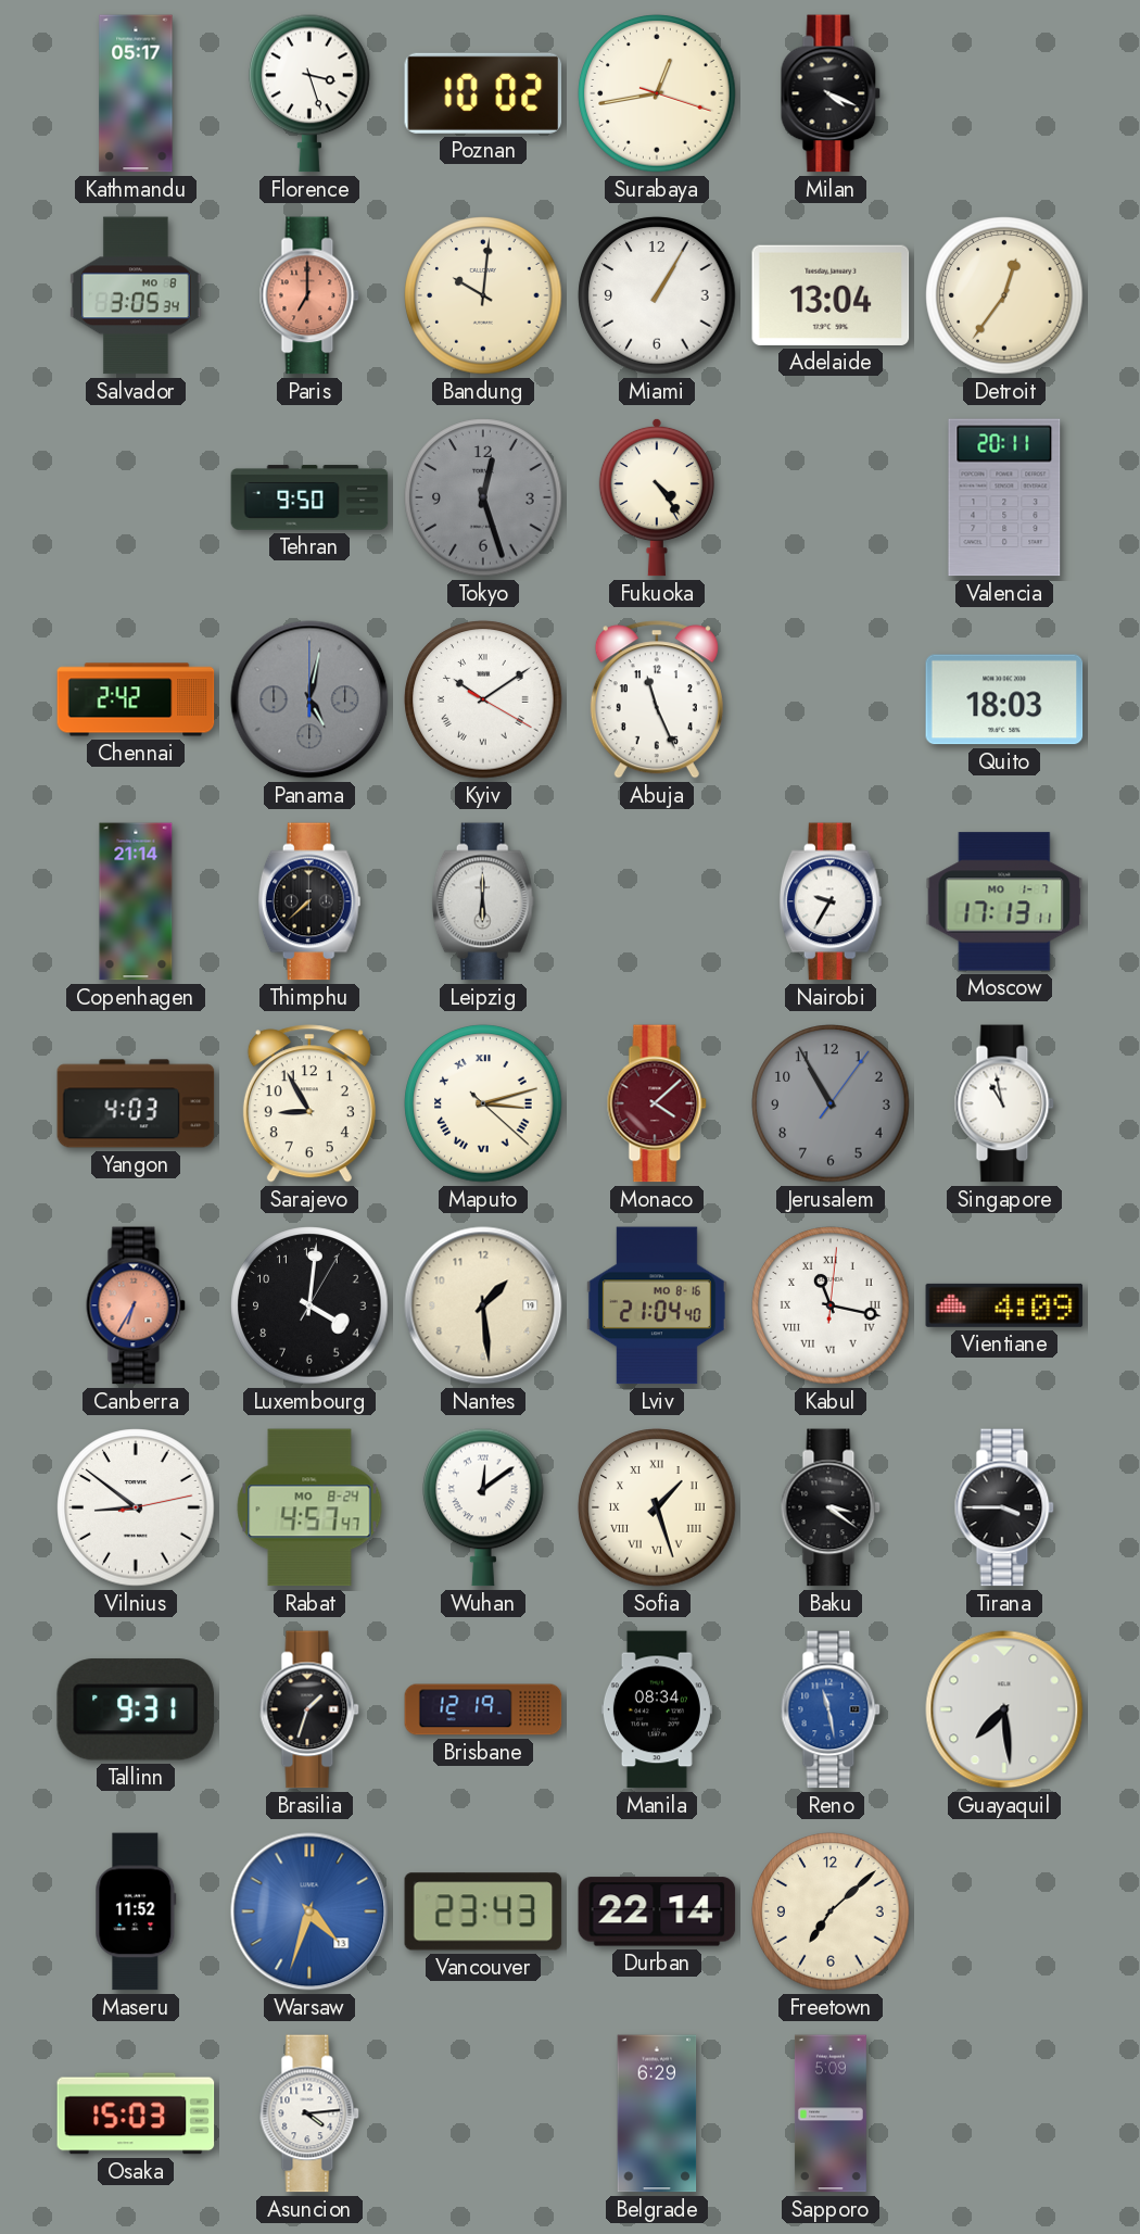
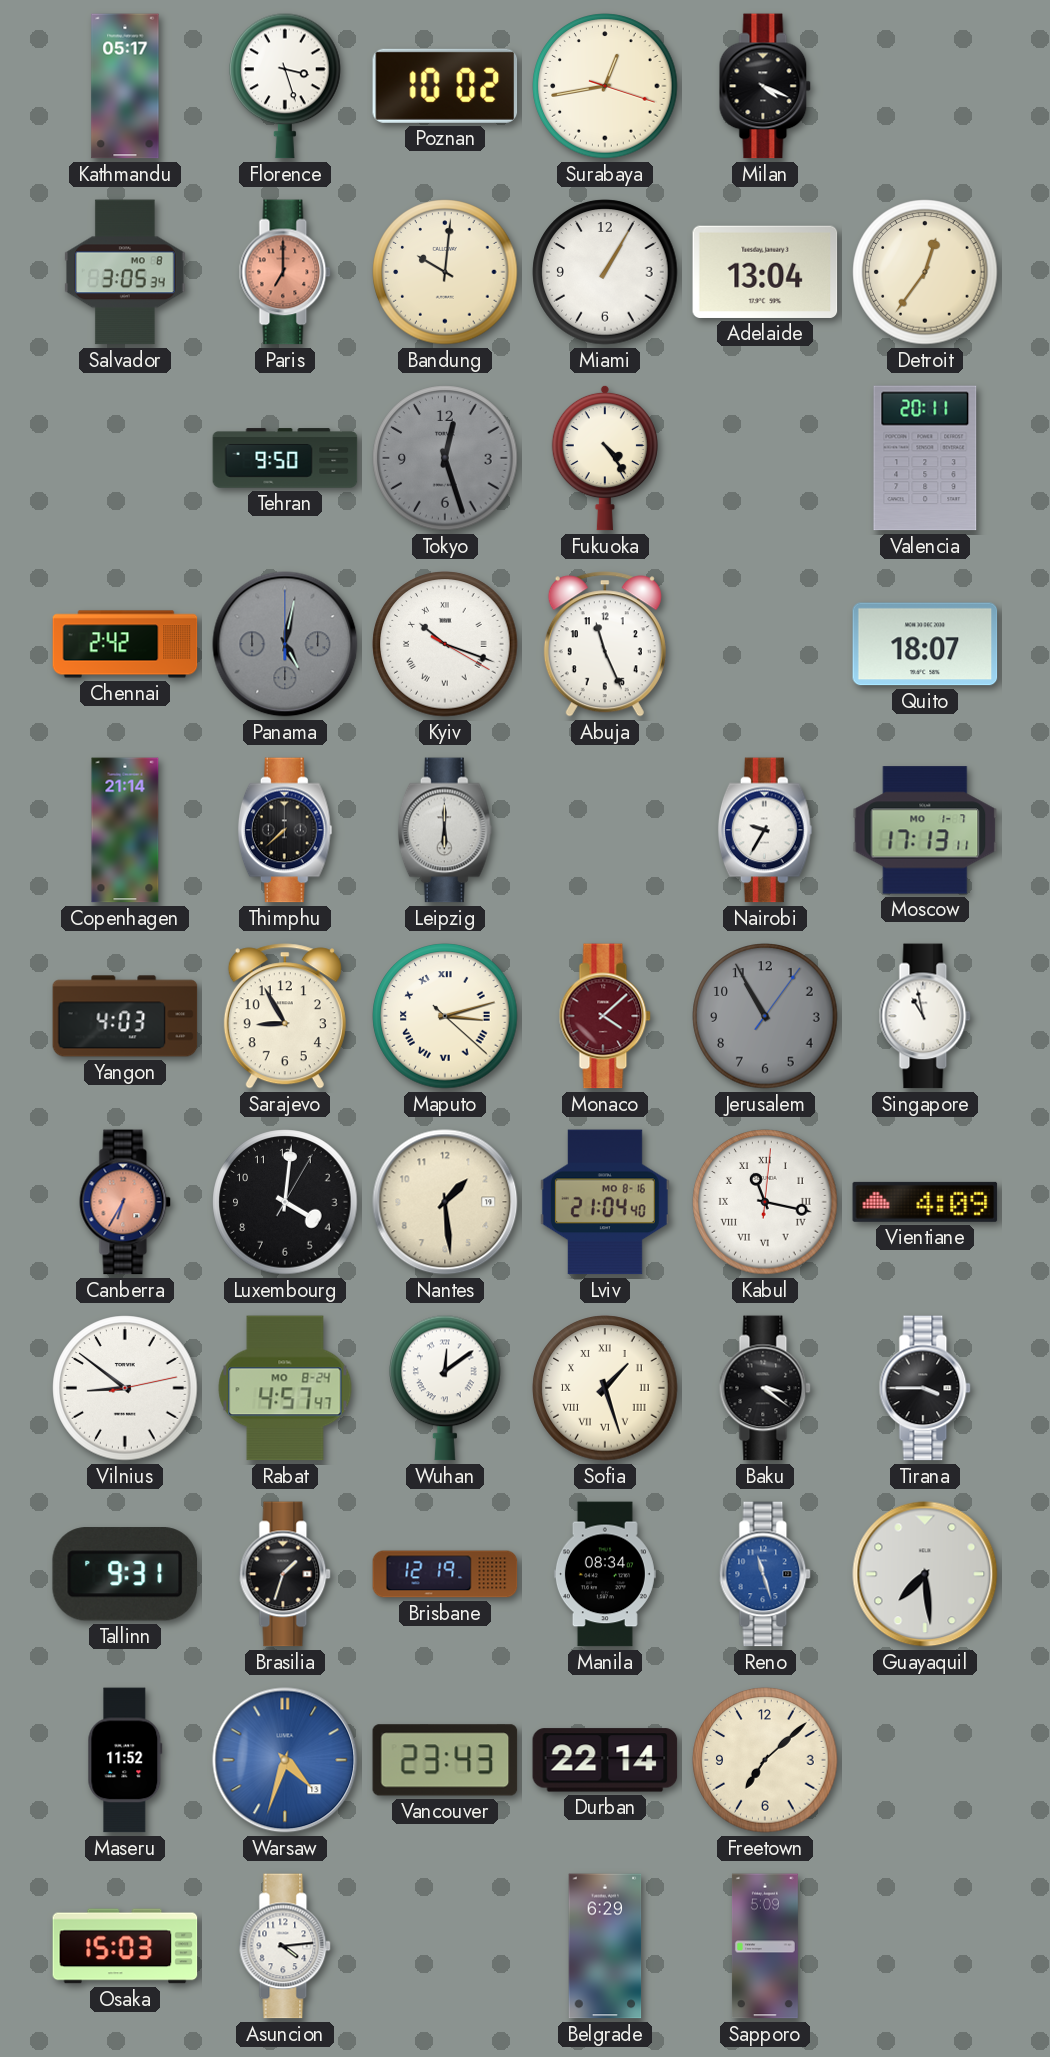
Kyiv: 10:09 -> 10:18
Quito: 18:03 -> 18:07
Reno: 11:28 -> 11:27
